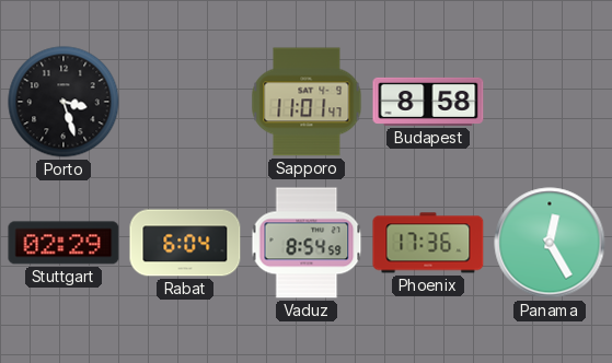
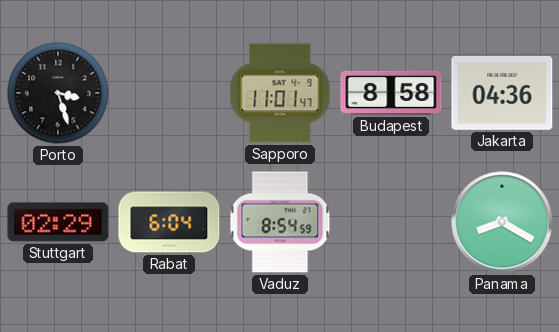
Jakarta: none -> 04:36
Phoenix: 17:36 -> none
Panama: 12:25 -> 8:20
